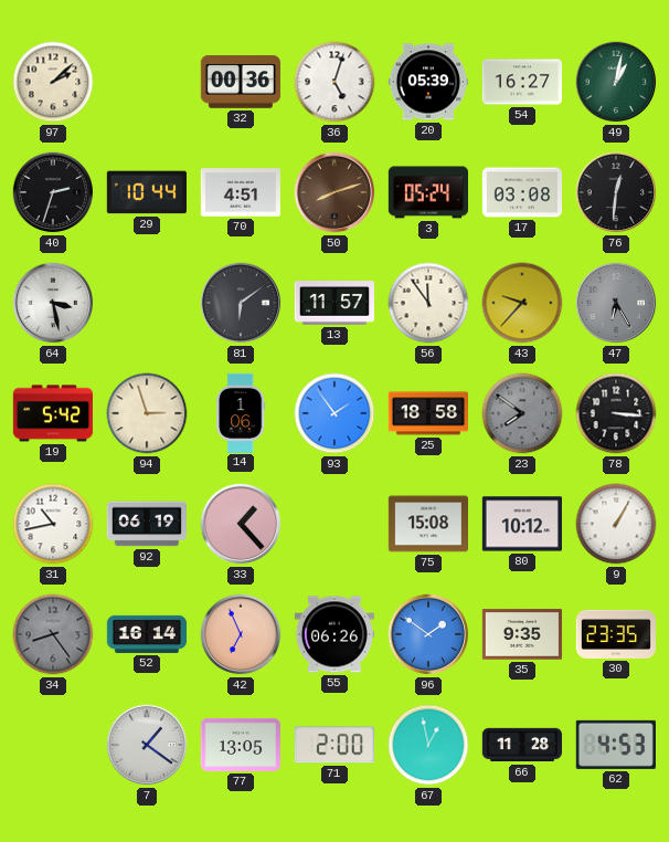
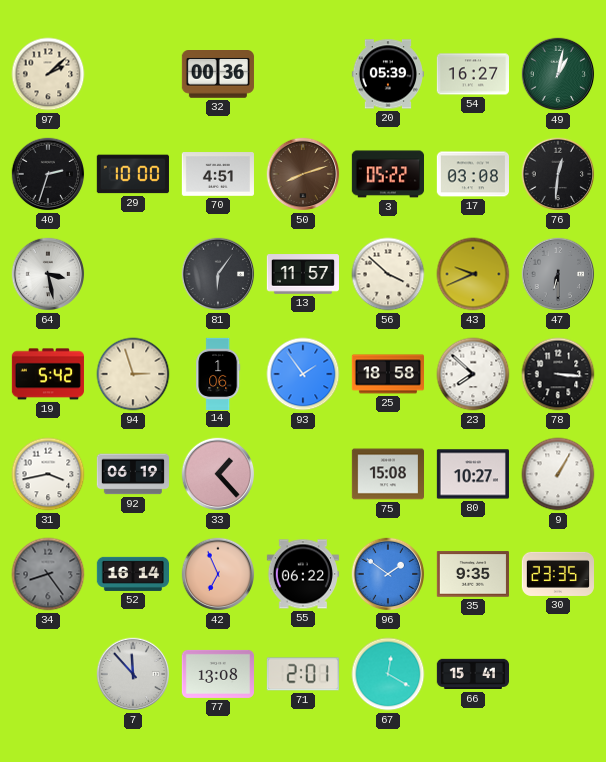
36: 5:03 -> none
29: 10:44 -> 10:00
3: 05:24 -> 05:22
81: 6:09 -> 6:06
56: 11:54 -> 3:52
43: 9:37 -> 9:41
47: 6:25 -> 6:30
23: 7:51 -> 7:52
23 dial: grey -> white
31: 10:43 -> 3:43
80: 10:12 -> 10:27
55: 06:26 -> 06:22
7: 1:21 -> 11:53
77: 13:05 -> 13:08
71: 2:00 -> 2:01
67: 12:58 -> 12:20
66: 11:28 -> 15:41
62: 4:53 -> none
